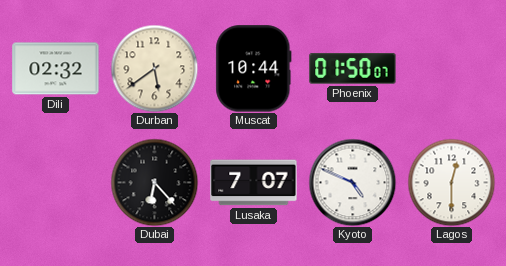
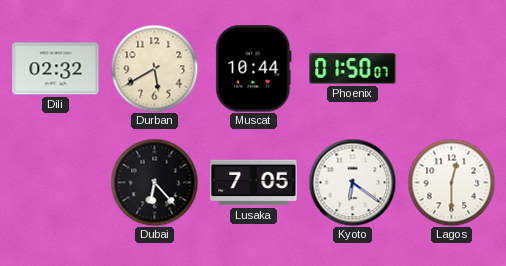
Durban: 5:39 -> 5:40
Lusaka: 7:07 -> 7:05
Kyoto: 4:49 -> 6:21
